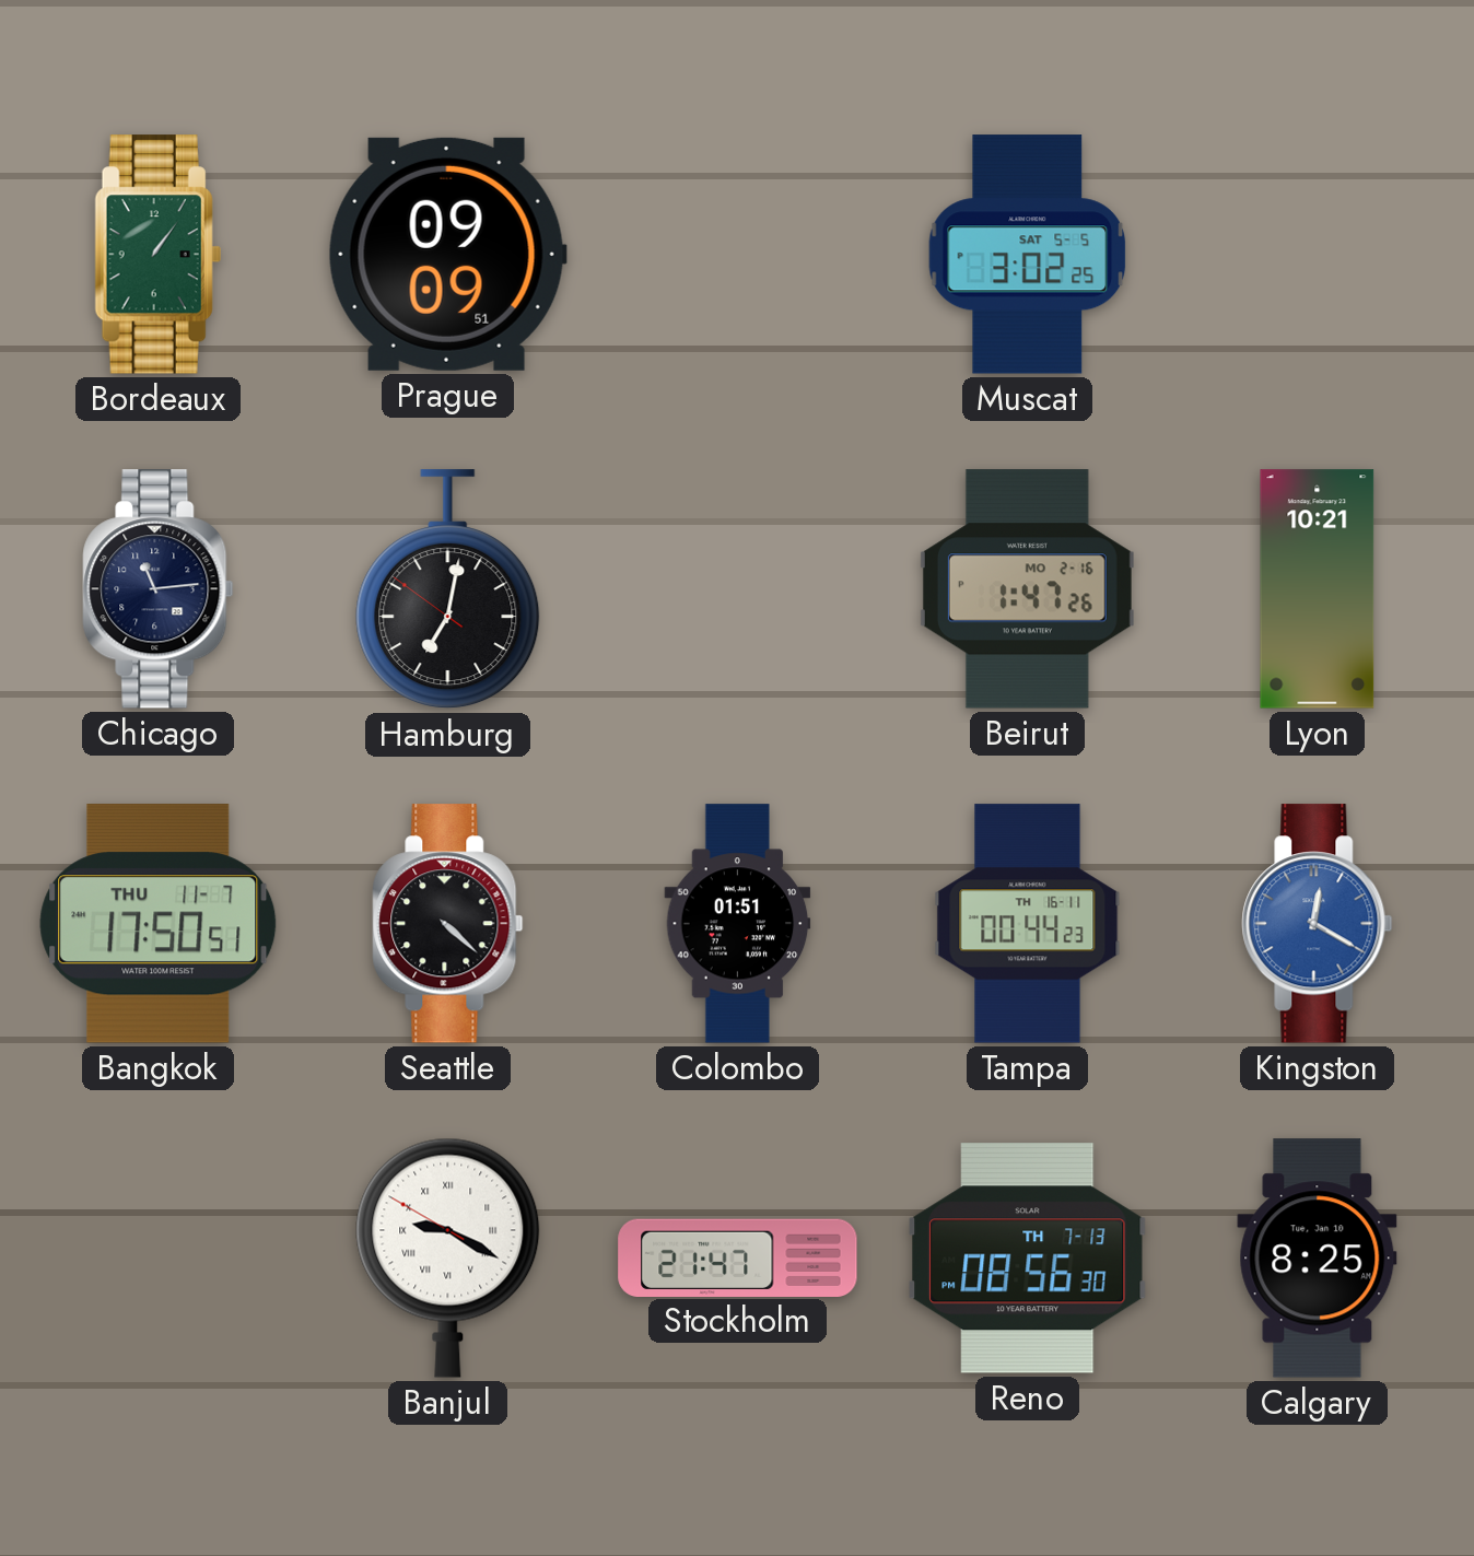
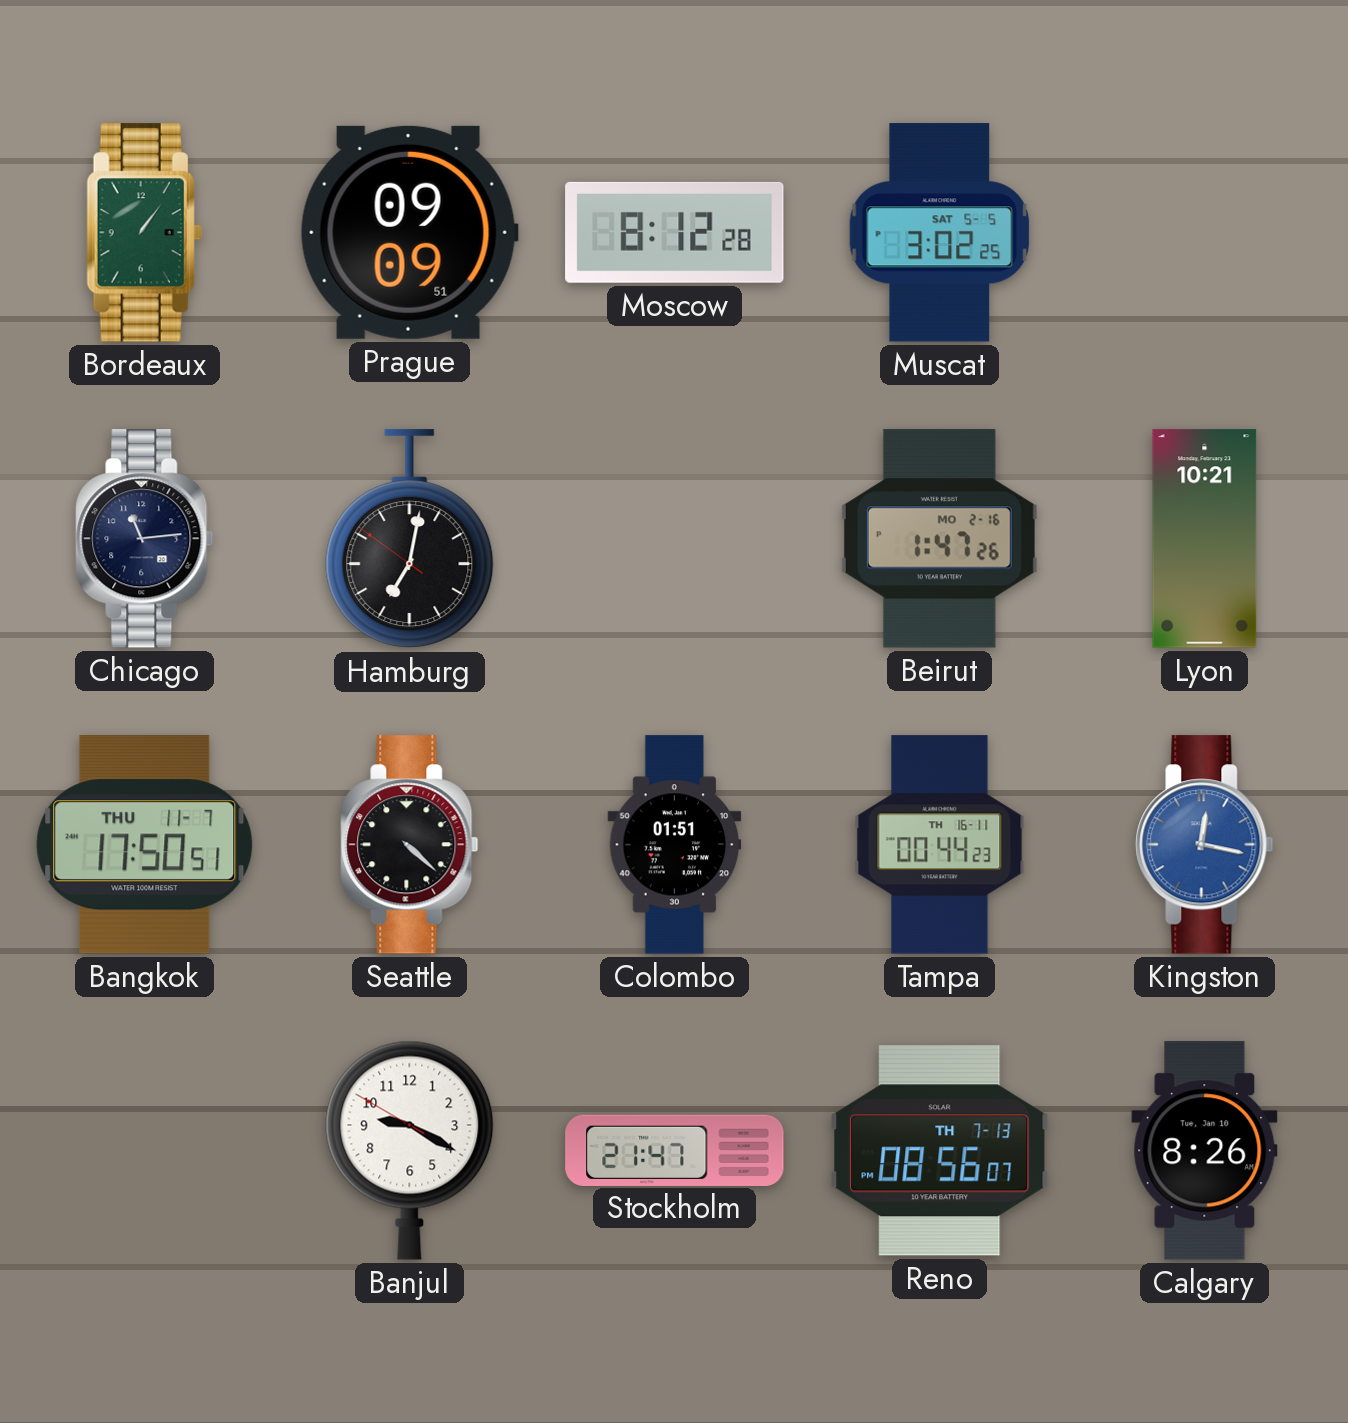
Moscow: none -> 8:12
Kingston: 12:20 -> 12:17
Banjul numerals: Roman -> Arabic
Reno: 08:56:30 -> 08:56:07
Calgary: 8:25 -> 8:26
